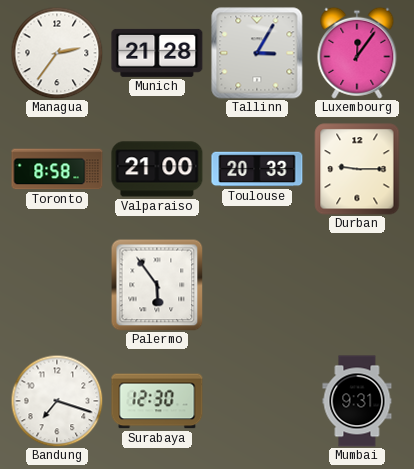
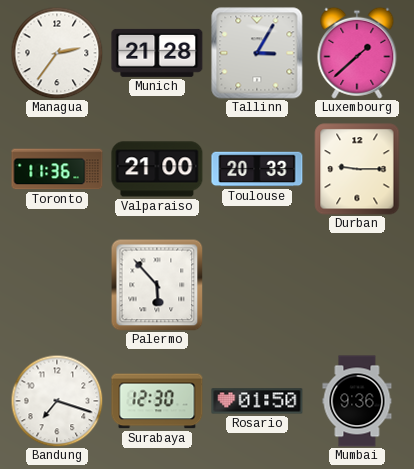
Luxembourg: 12:06 -> 1:38
Toronto: 8:58 -> 11:36
Palermo: 5:54 -> 5:53
Rosario: none -> 01:50
Mumbai: 9:31 -> 9:36
